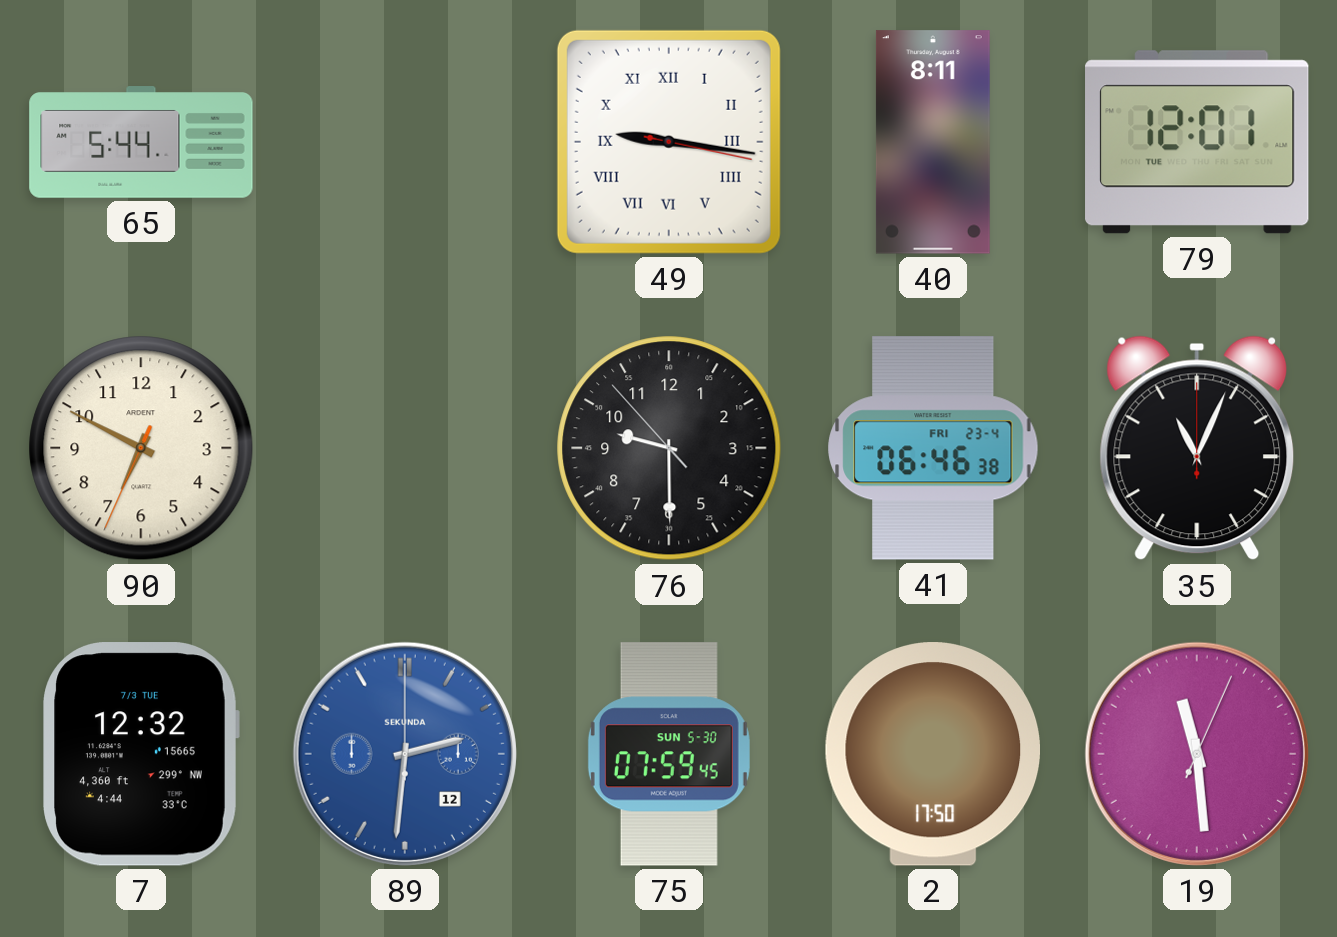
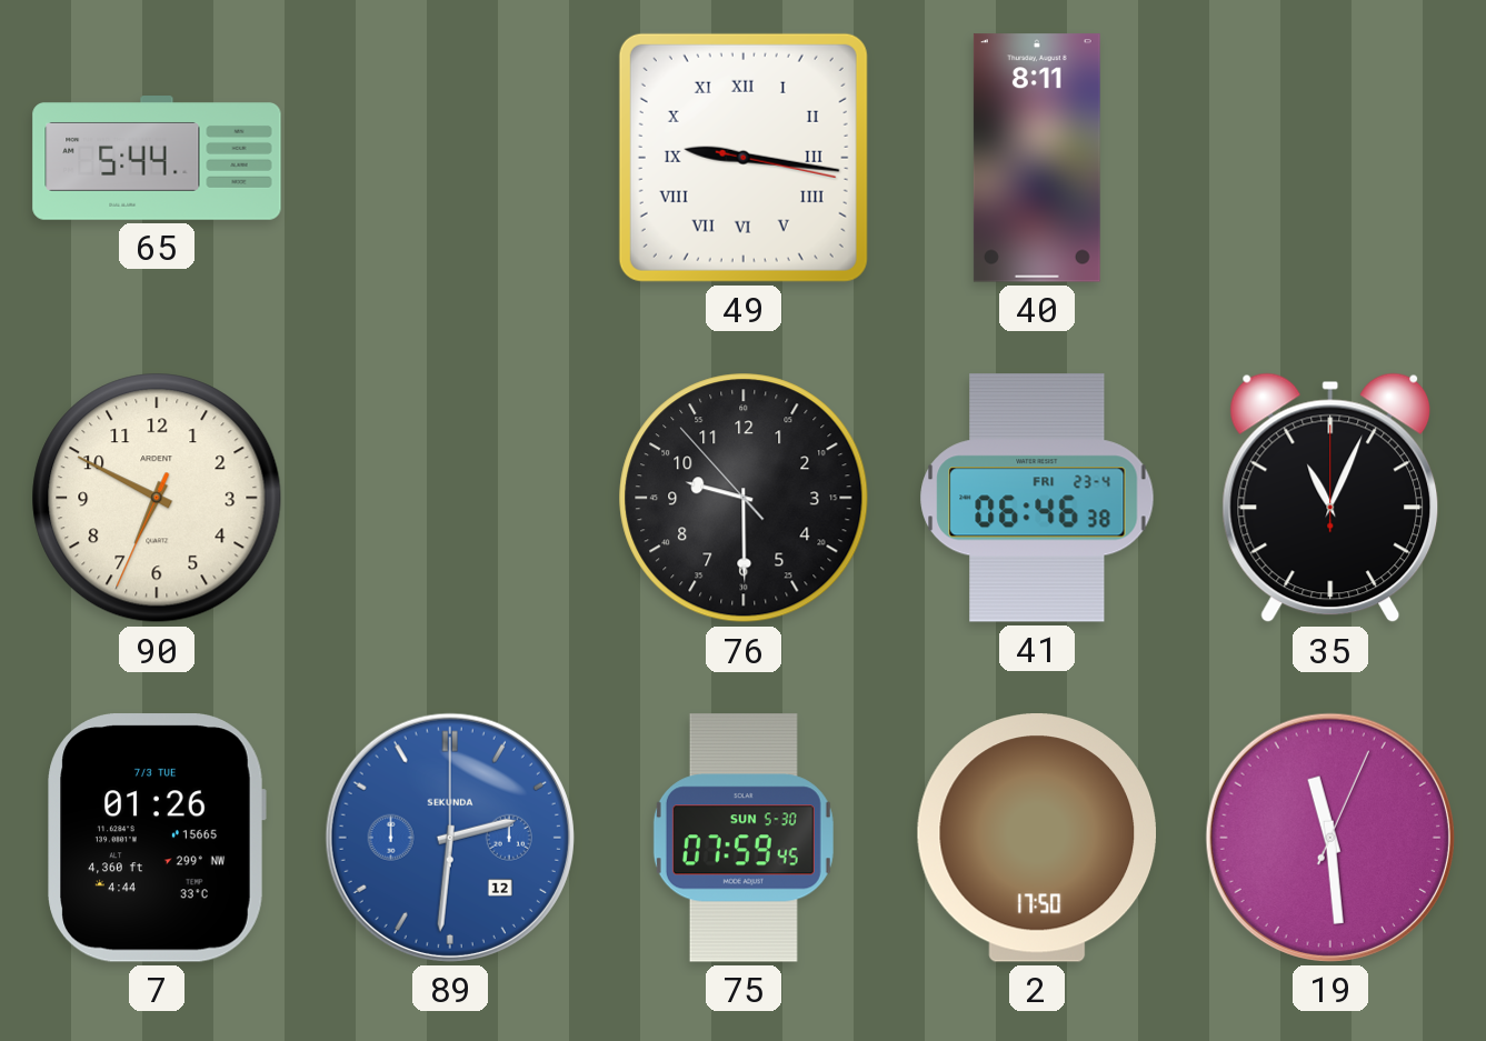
79: 12:01 -> none
7: 12:32 -> 01:26
